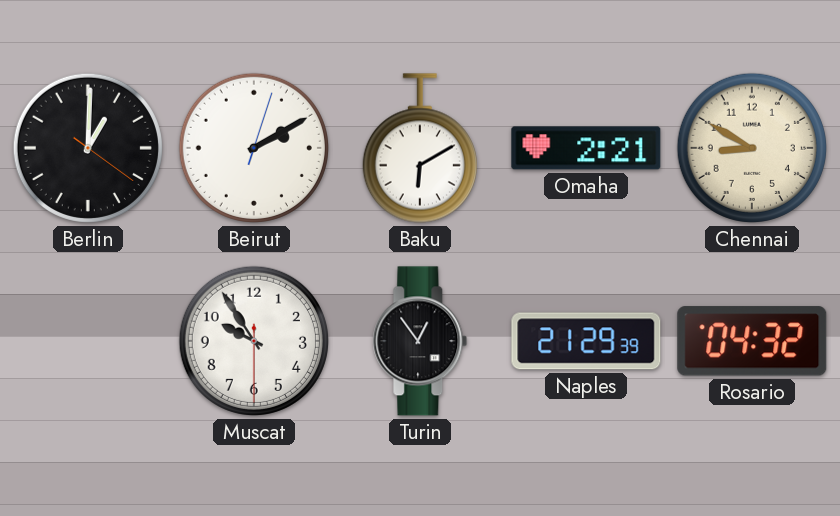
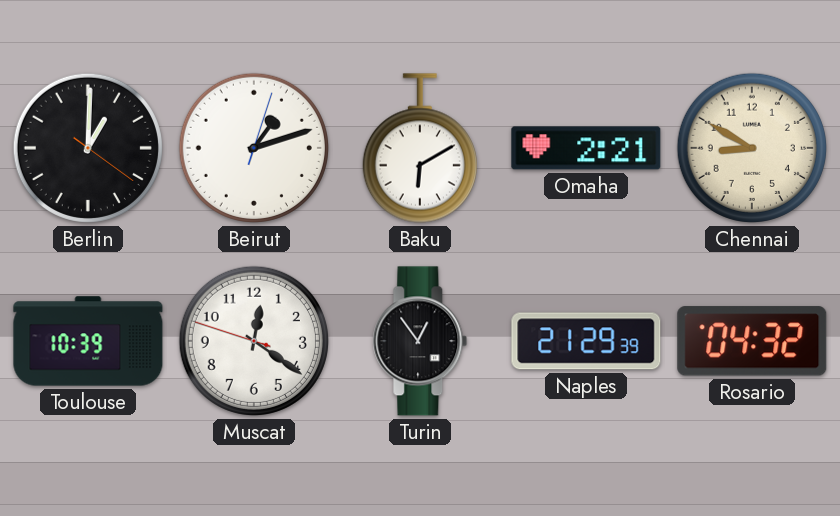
Beirut: 2:10 -> 1:12
Toulouse: none -> 10:39
Muscat: 9:54 -> 12:20
